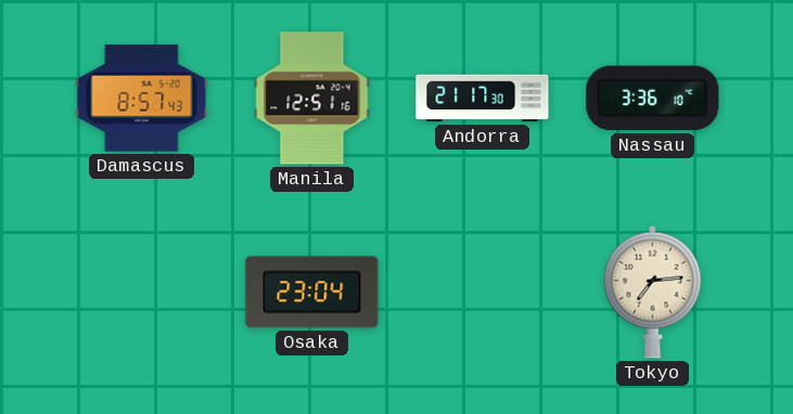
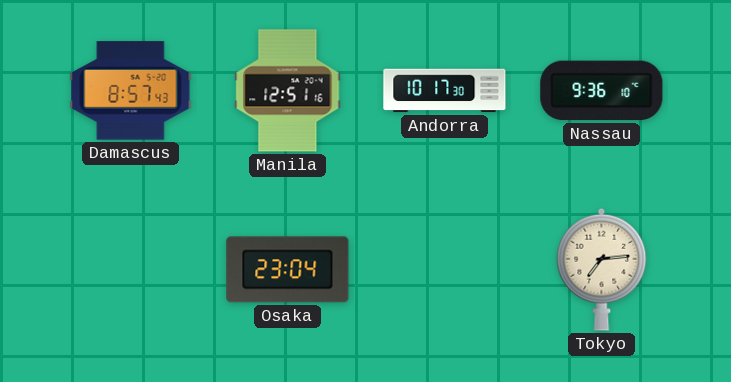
Andorra: 21:17 -> 10:17
Nassau: 3:36 -> 9:36
